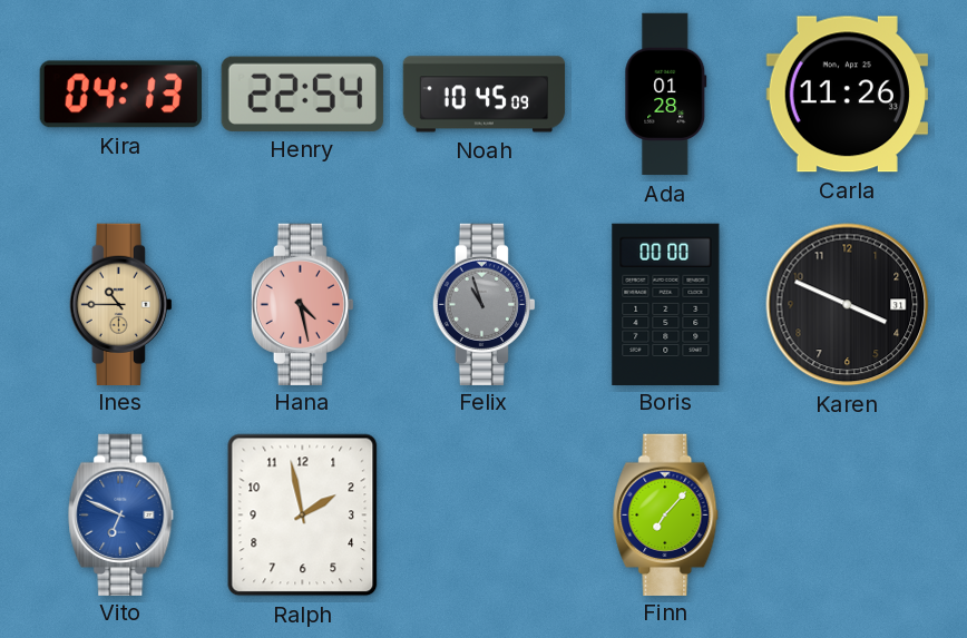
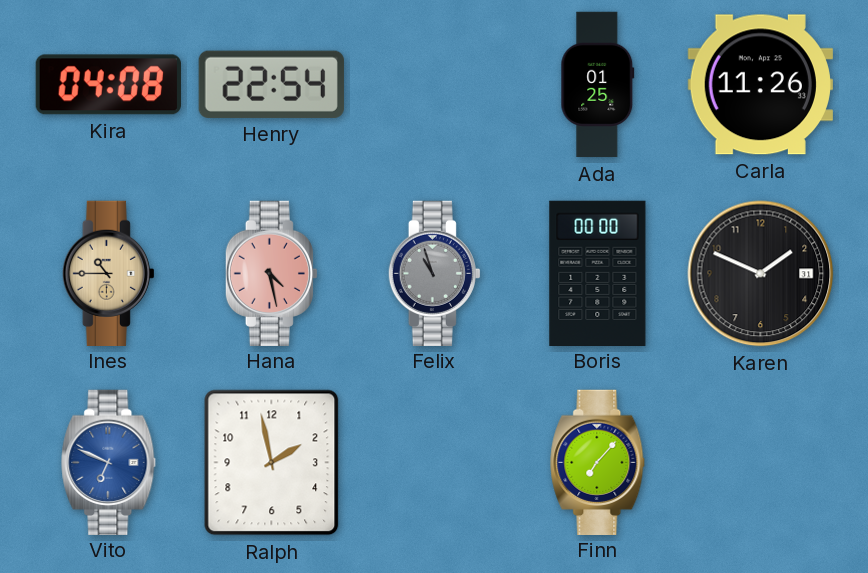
Kira: 04:13 -> 04:08
Noah: 10:45 -> none
Ada: 01:28 -> 01:25
Karen: 3:49 -> 1:49
